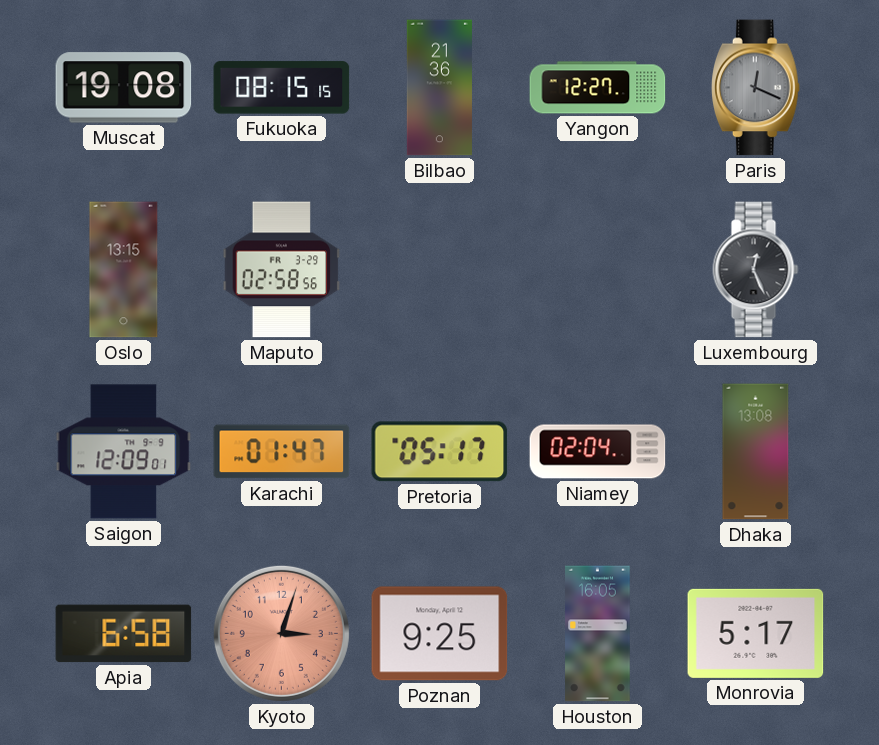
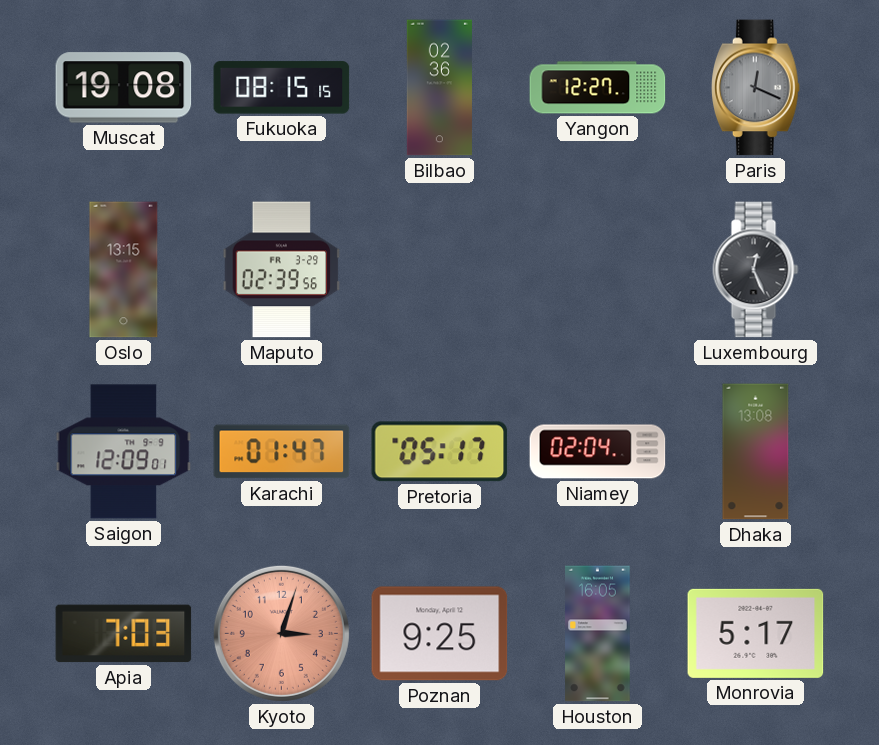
Bilbao: 21:36 -> 02:36
Maputo: 02:58 -> 02:39
Apia: 6:58 -> 7:03
